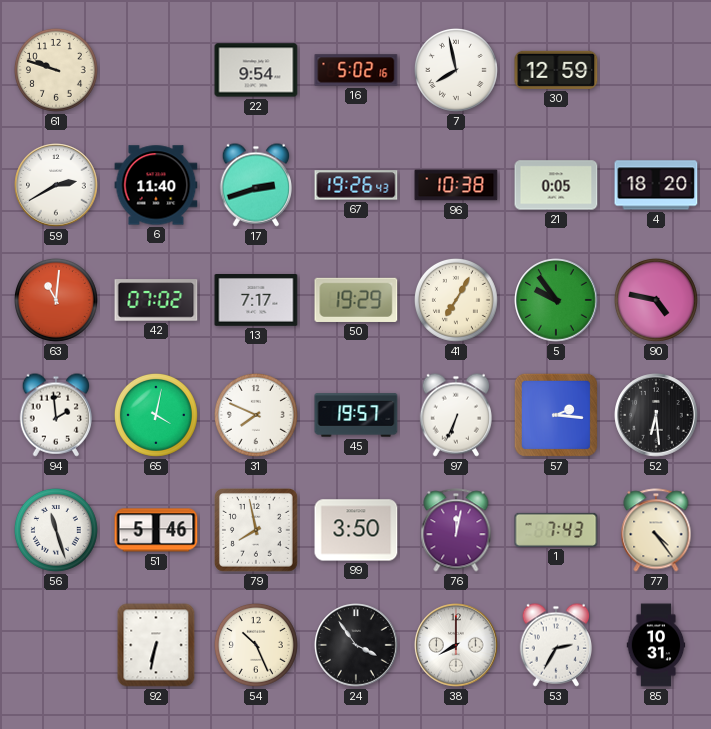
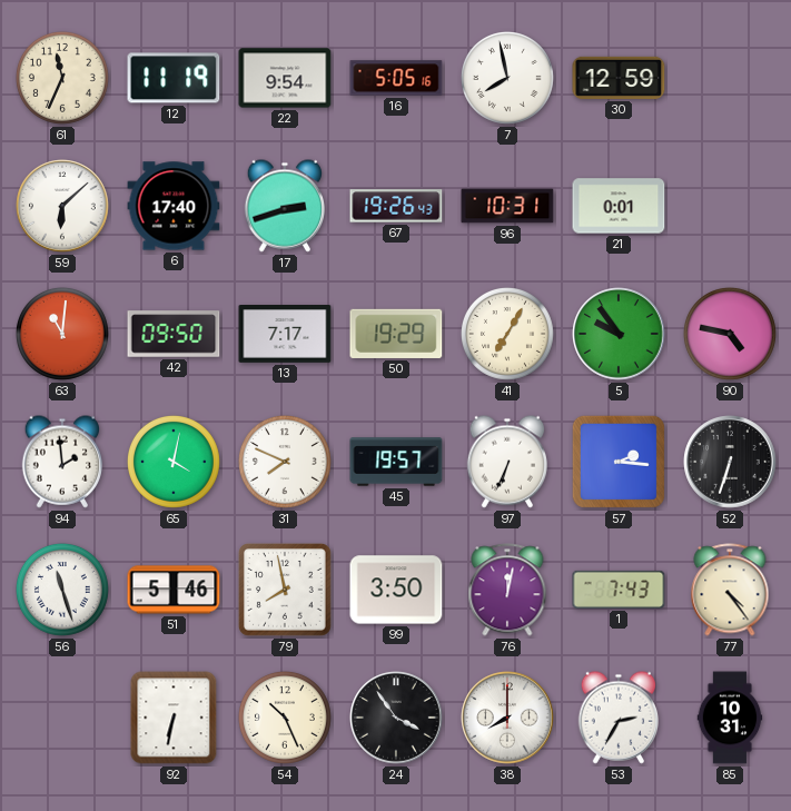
61: 9:48 -> 11:34
12: none -> 11:19
16: 5:02 -> 5:05
59: 2:40 -> 6:08
6: 11:40 -> 17:40
96: 10:38 -> 10:31
21: 0:05 -> 0:01
4: 18:20 -> none
42: 07:02 -> 09:50
52: 6:29 -> 6:33
